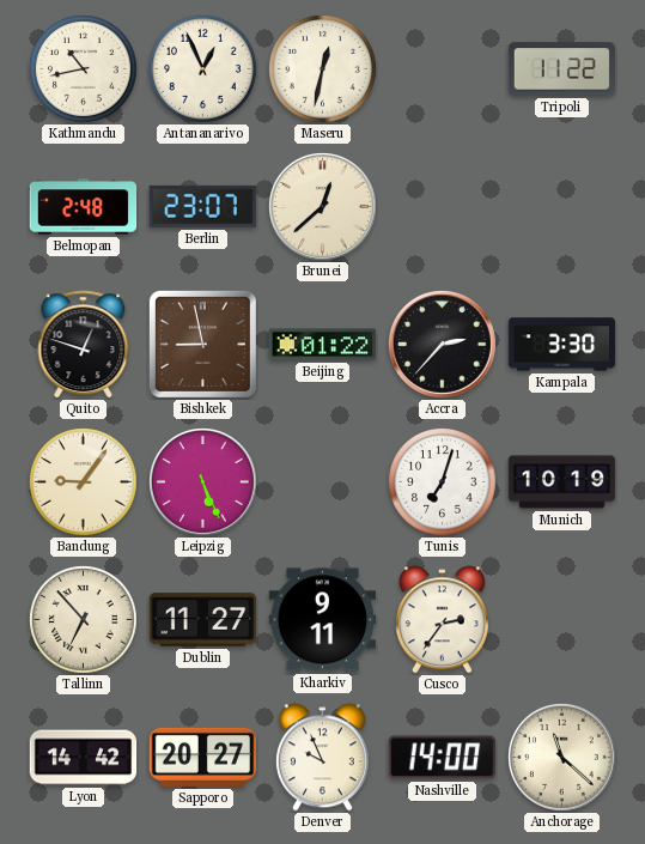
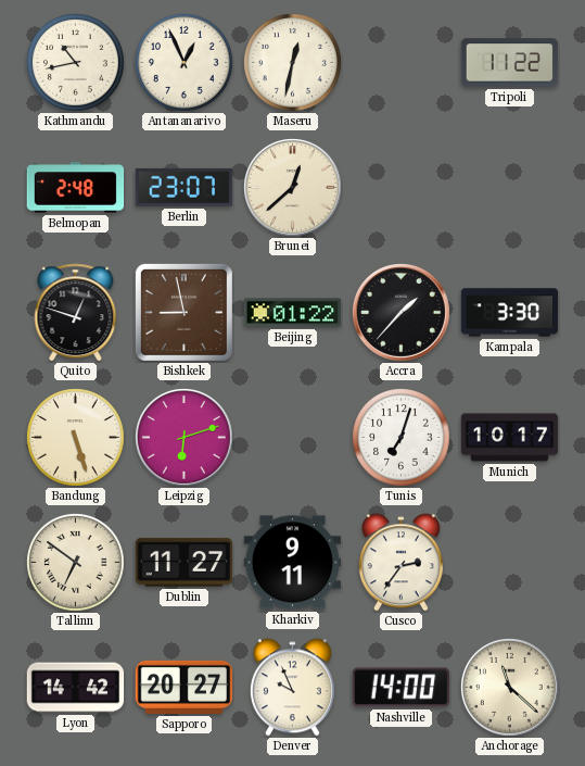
Accra: 2:37 -> 1:37
Bandung: 9:06 -> 5:27
Leipzig: 5:26 -> 6:12
Munich: 10:19 -> 10:17
Tallinn: 6:53 -> 6:51
